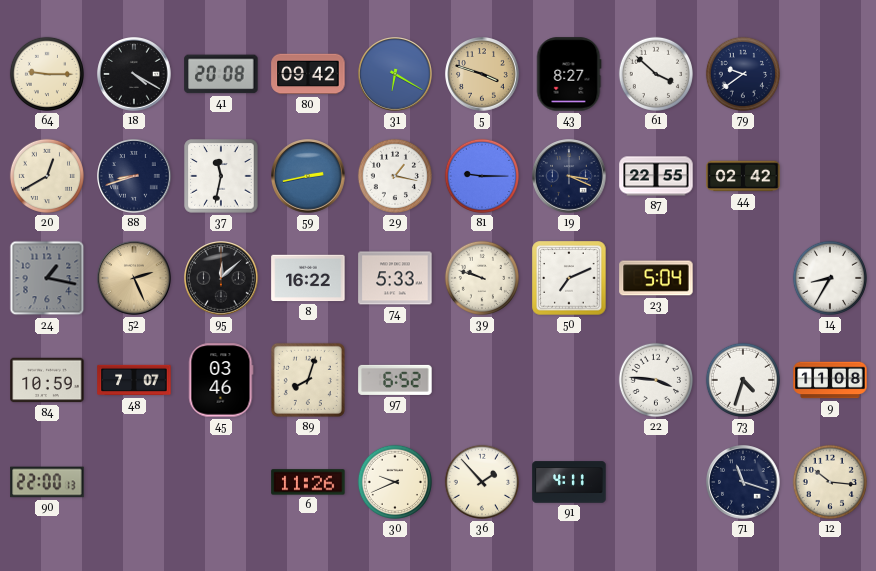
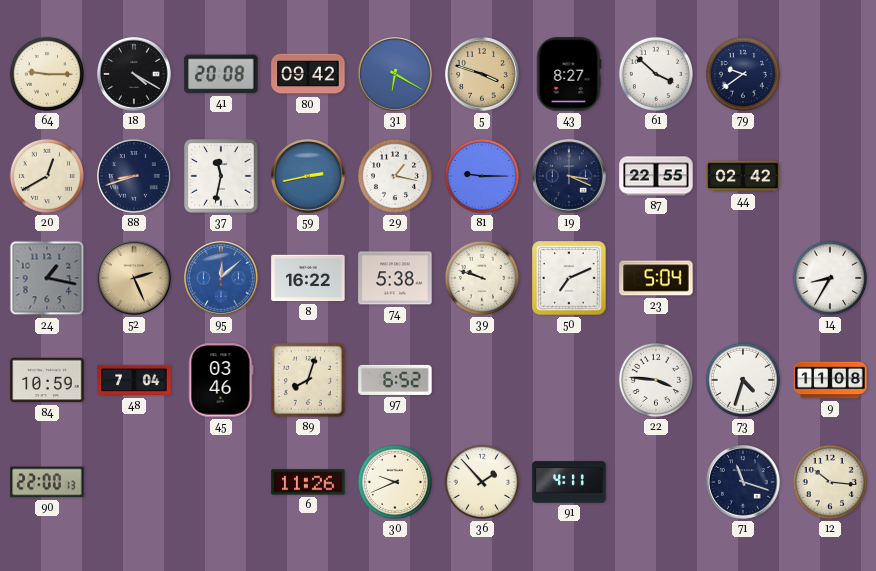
95 dial: black -> blue
74: 5:33 -> 5:38
48: 7:07 -> 7:04
